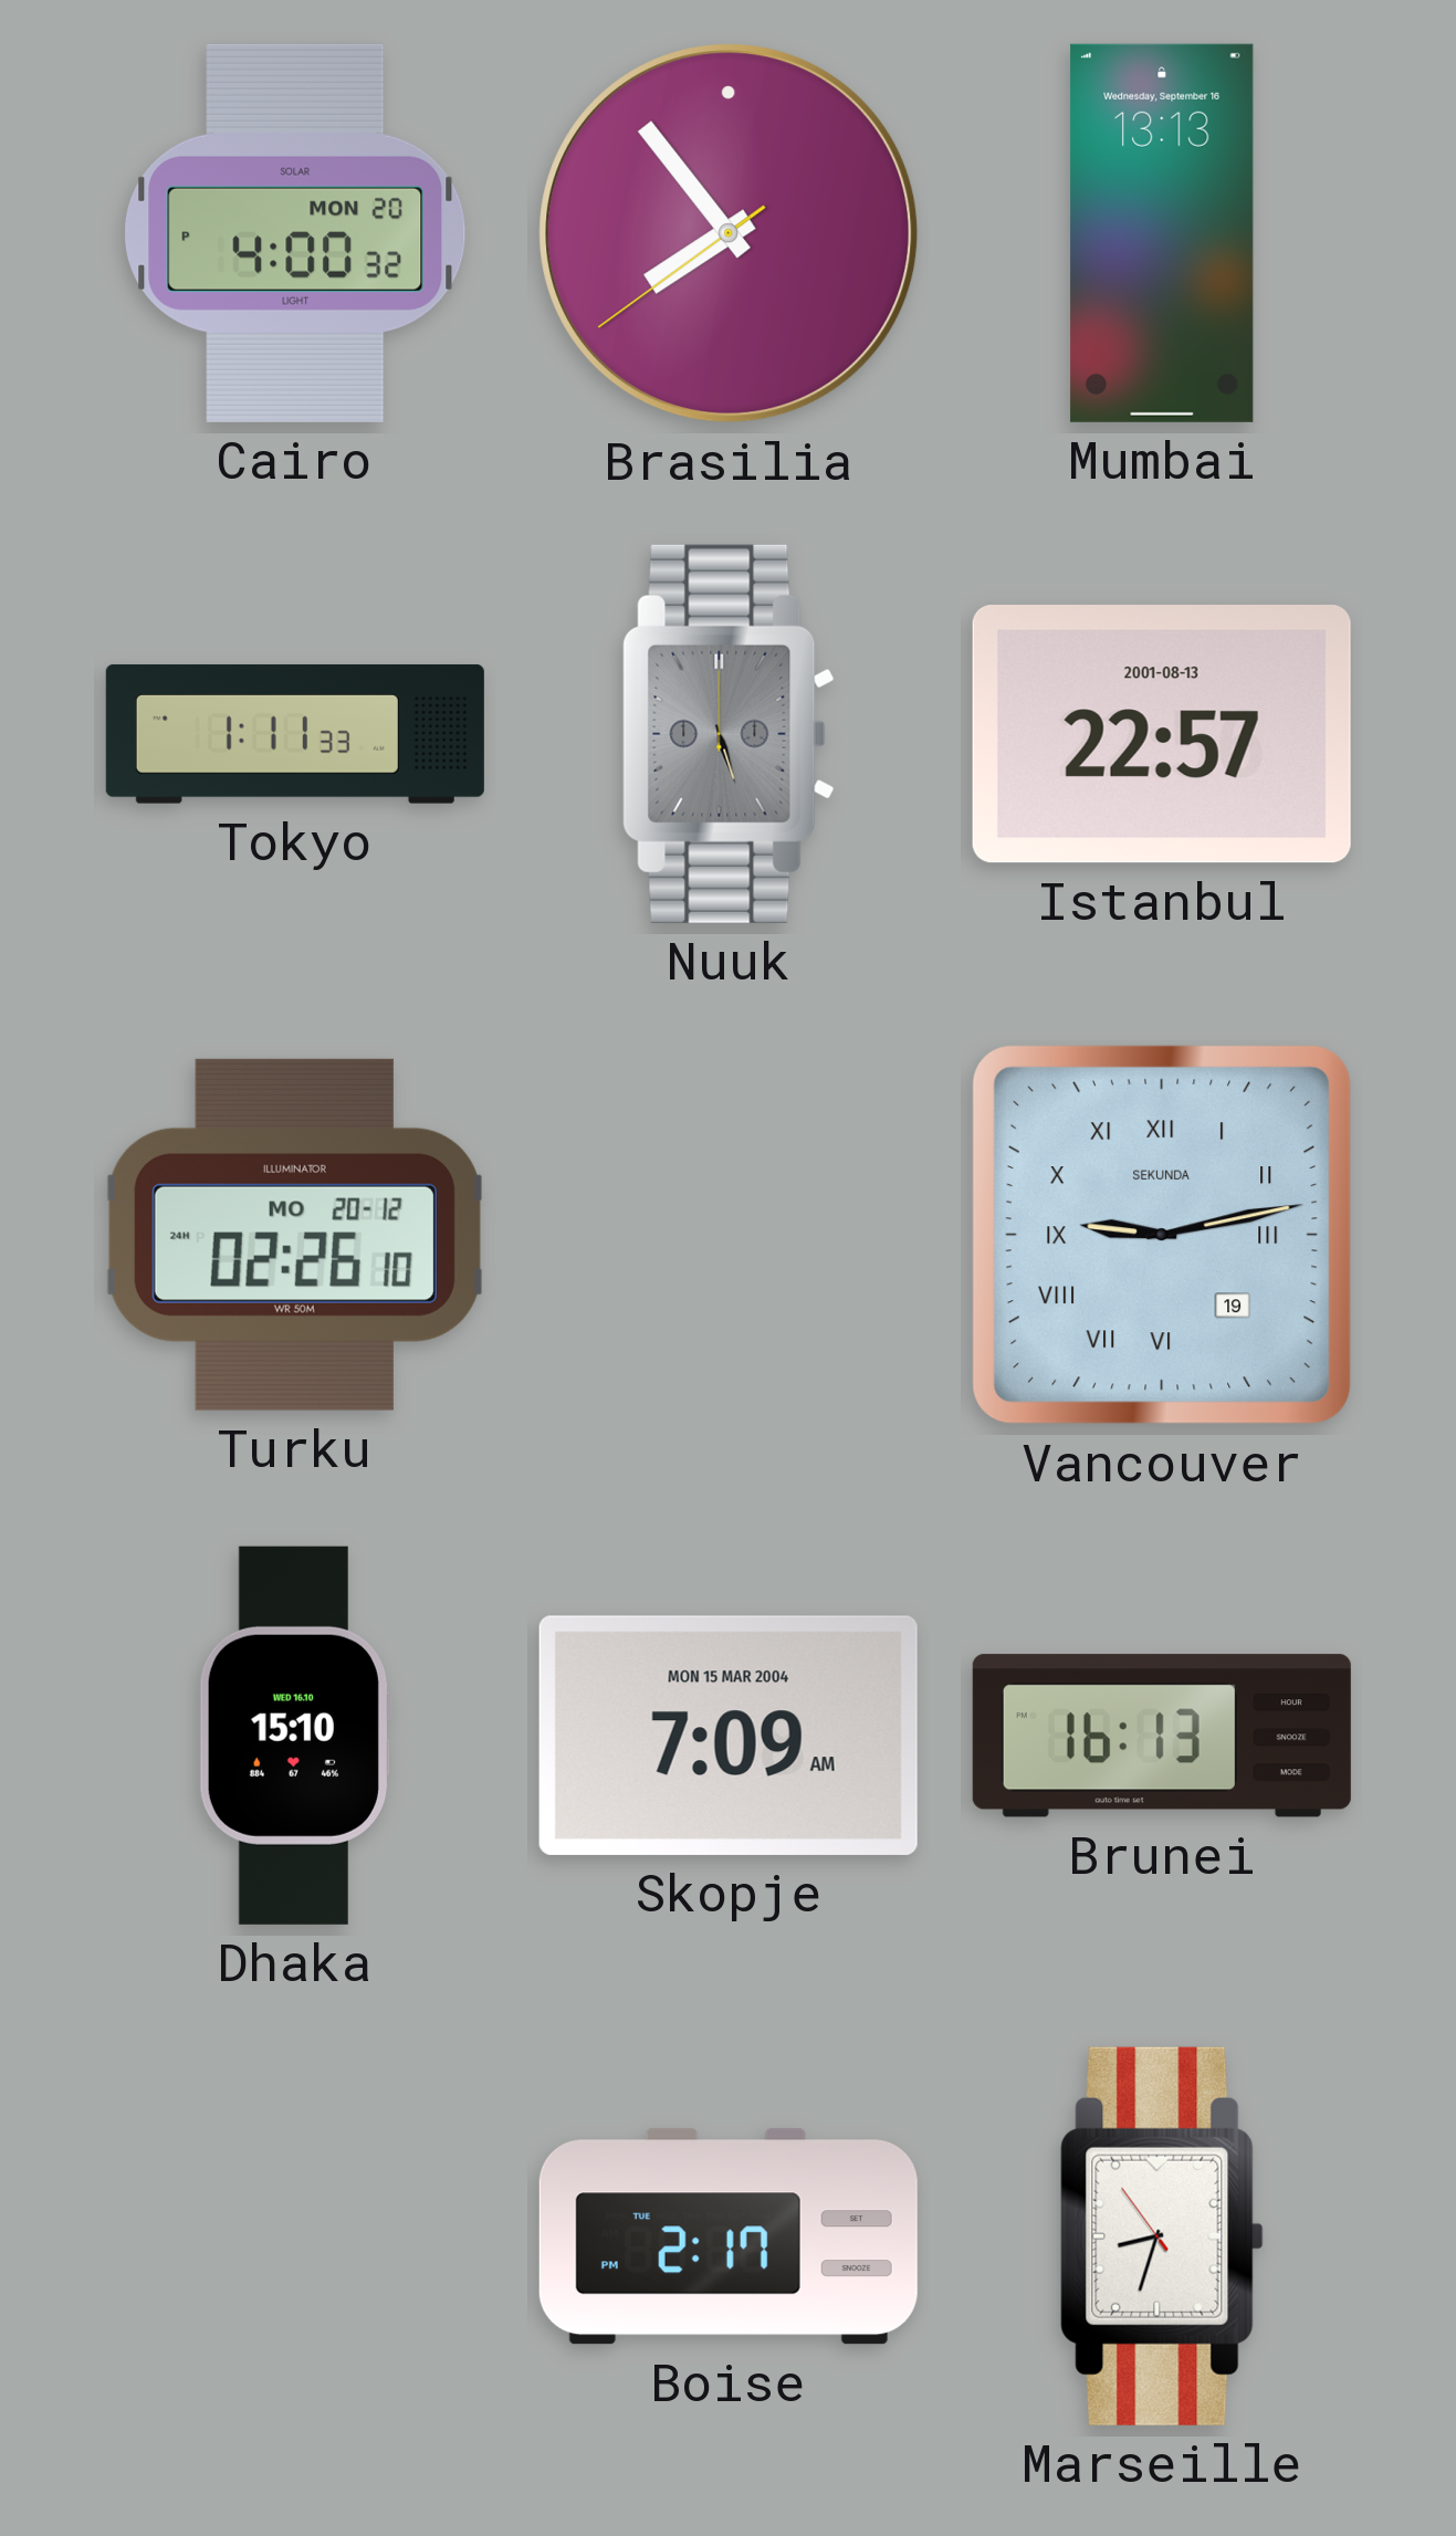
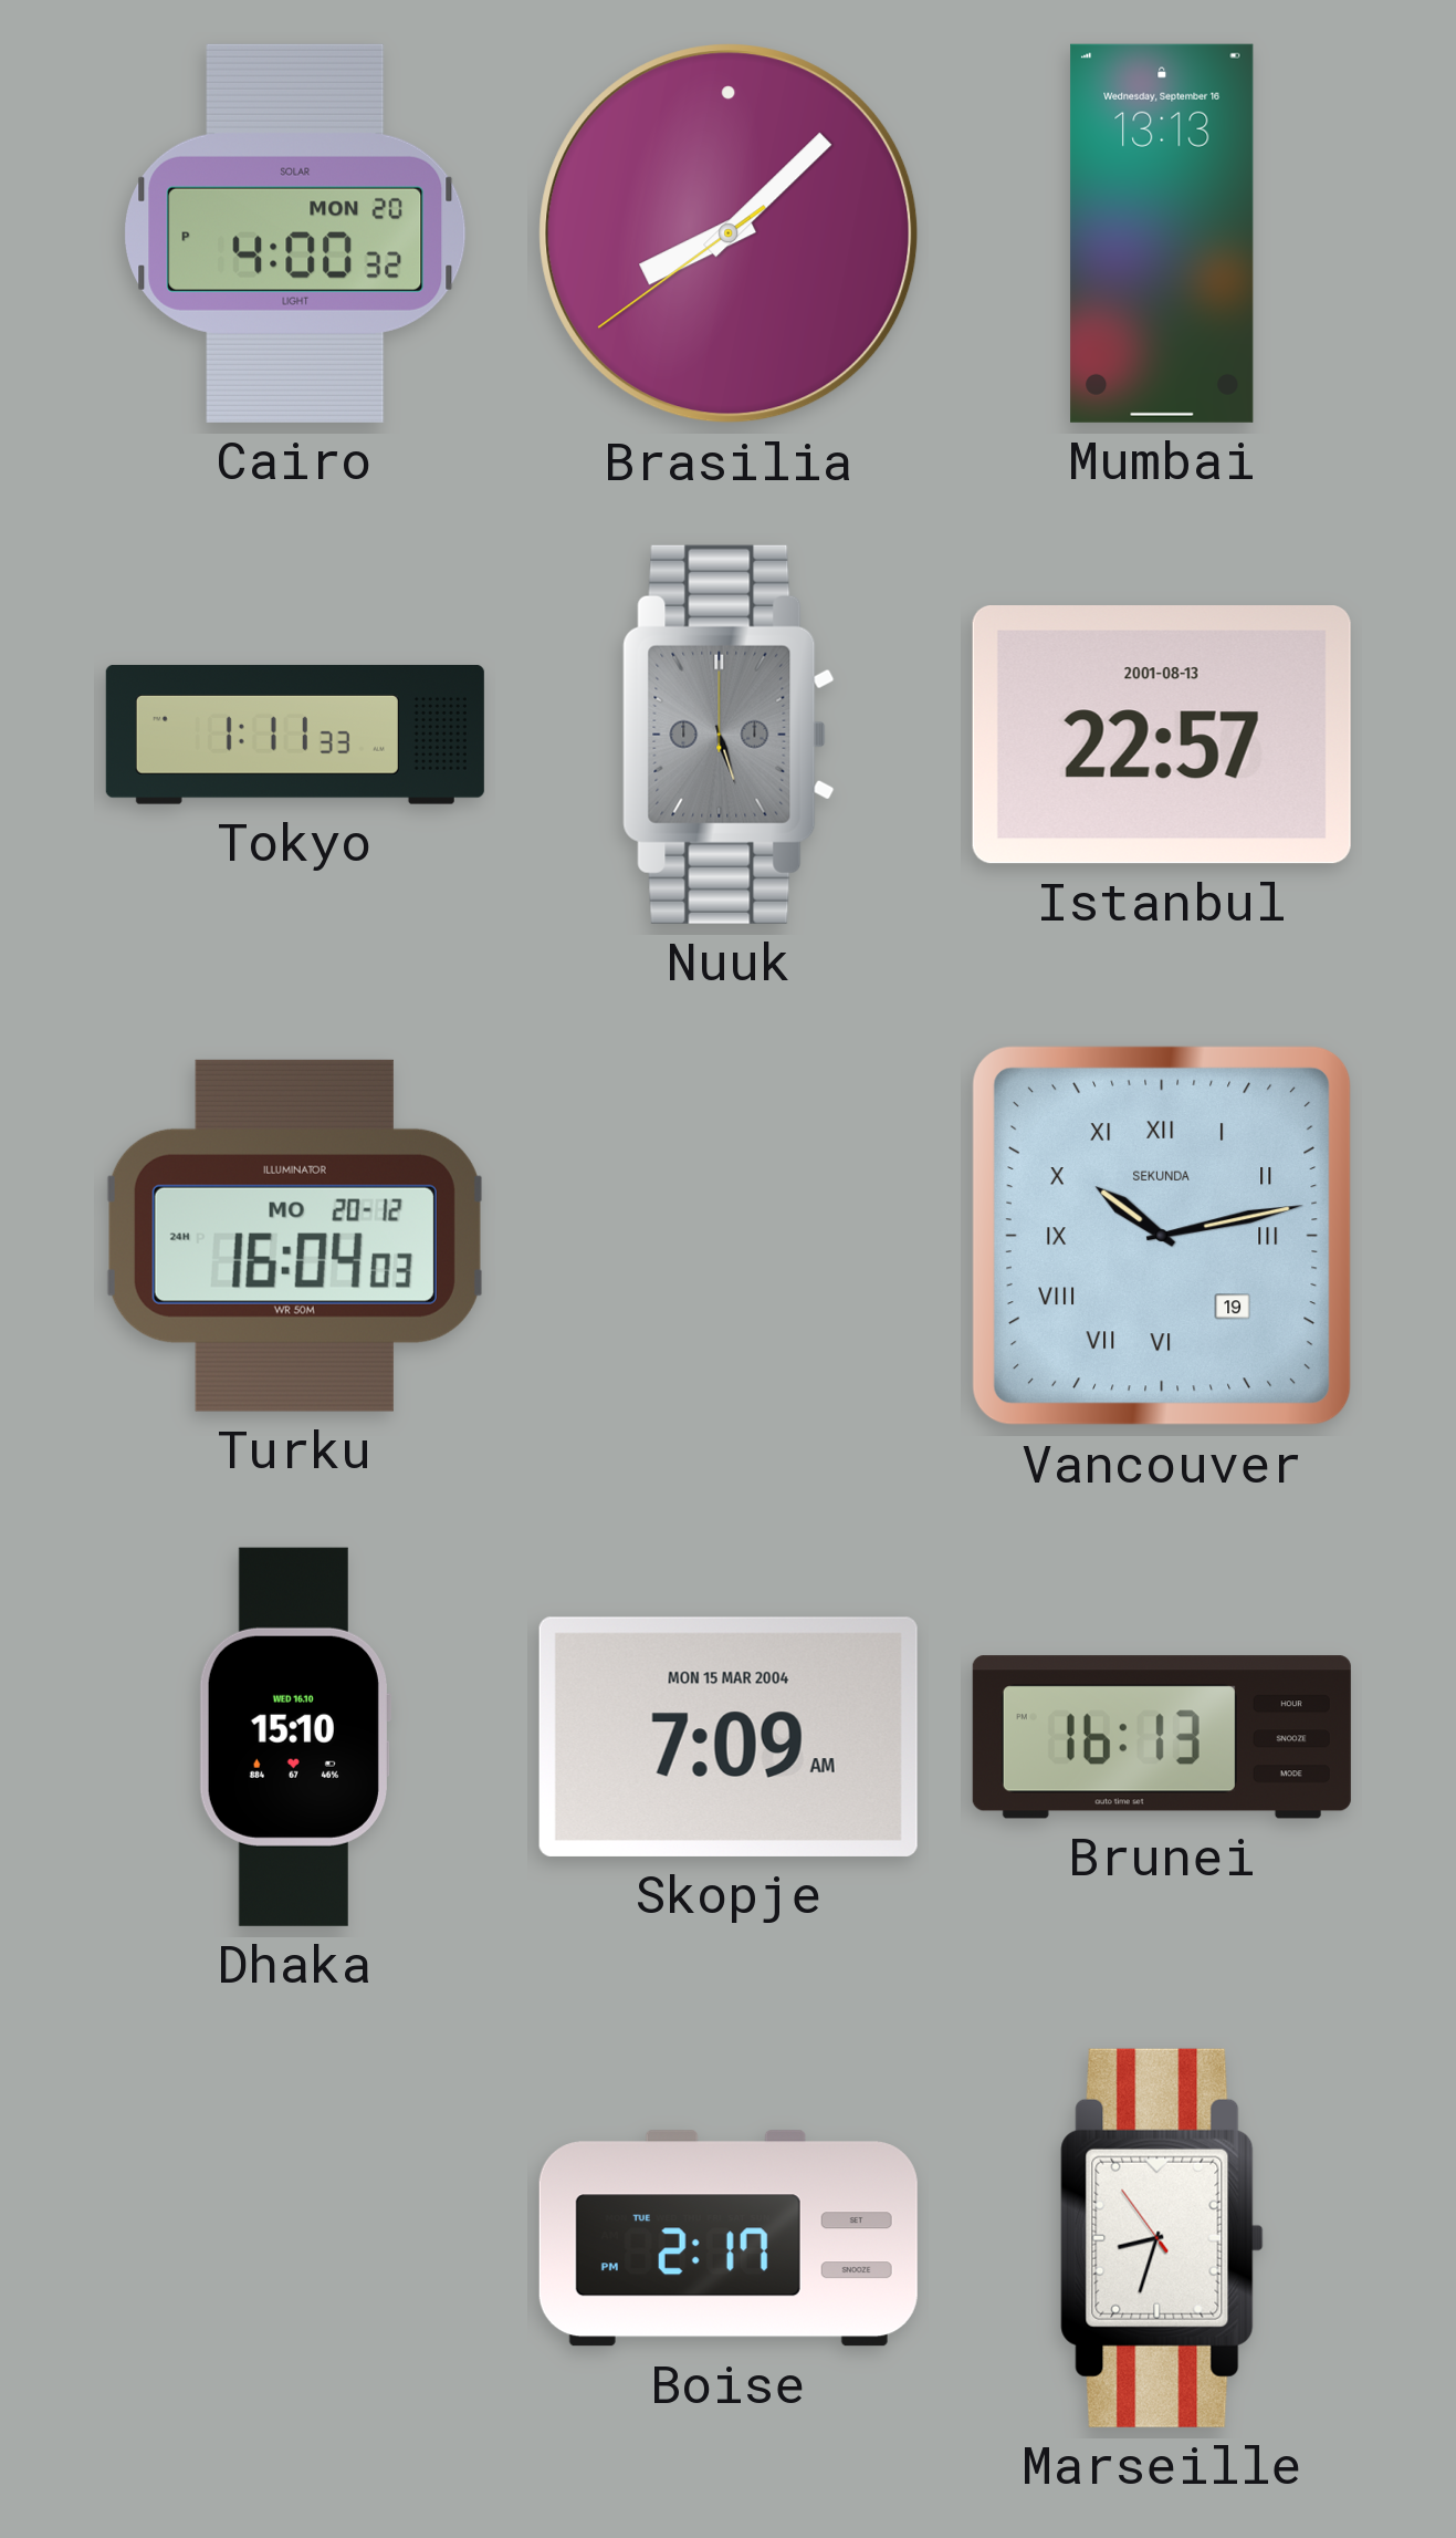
Brasilia: 7:53 -> 8:07
Turku: 02:26 -> 16:04
Vancouver: 9:13 -> 10:13
